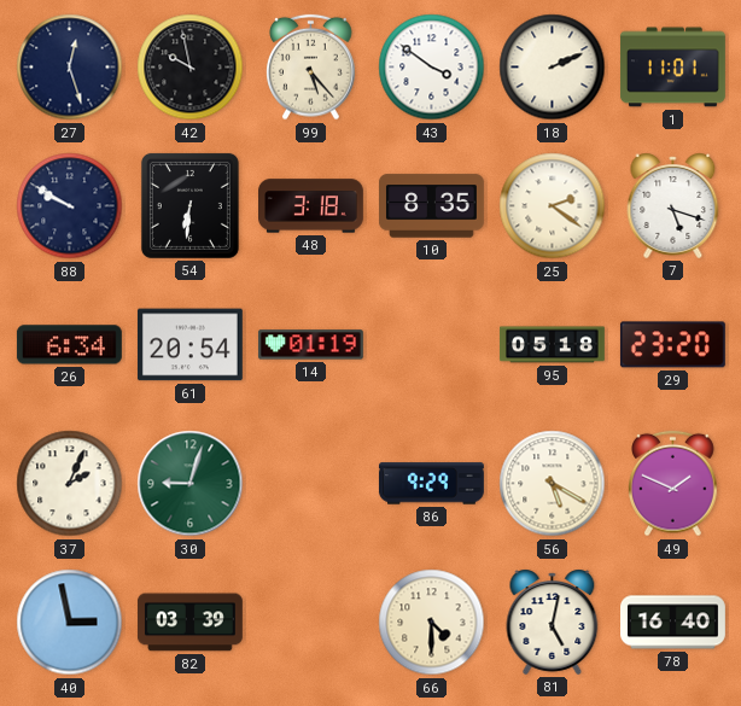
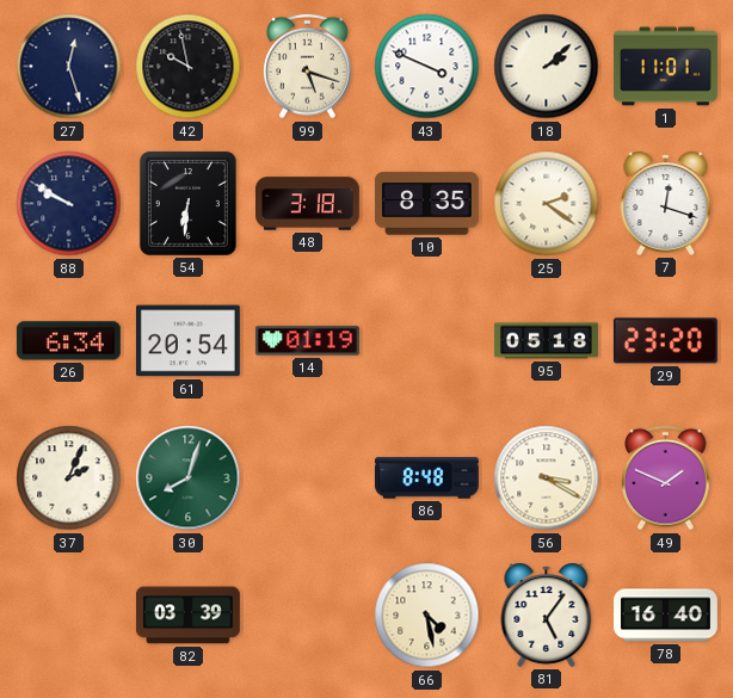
99: 5:23 -> 5:18
43: 3:51 -> 3:49
18: 2:11 -> 2:08
7: 5:18 -> 12:18
30: 9:03 -> 8:03
86: 9:29 -> 8:48
56: 5:20 -> 3:20
40: 2:58 -> none
66: 4:30 -> 4:28
81: 5:02 -> 5:06
